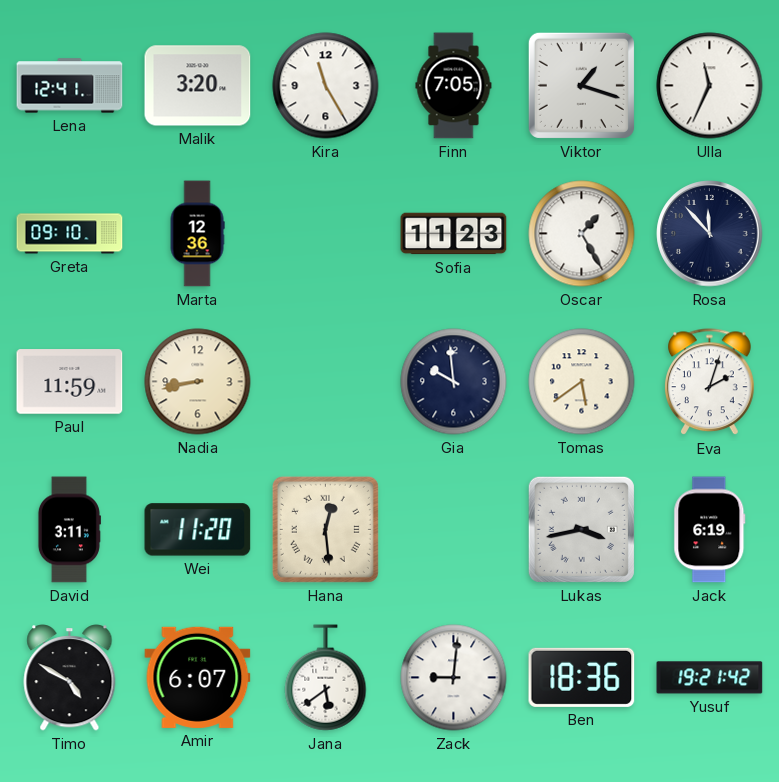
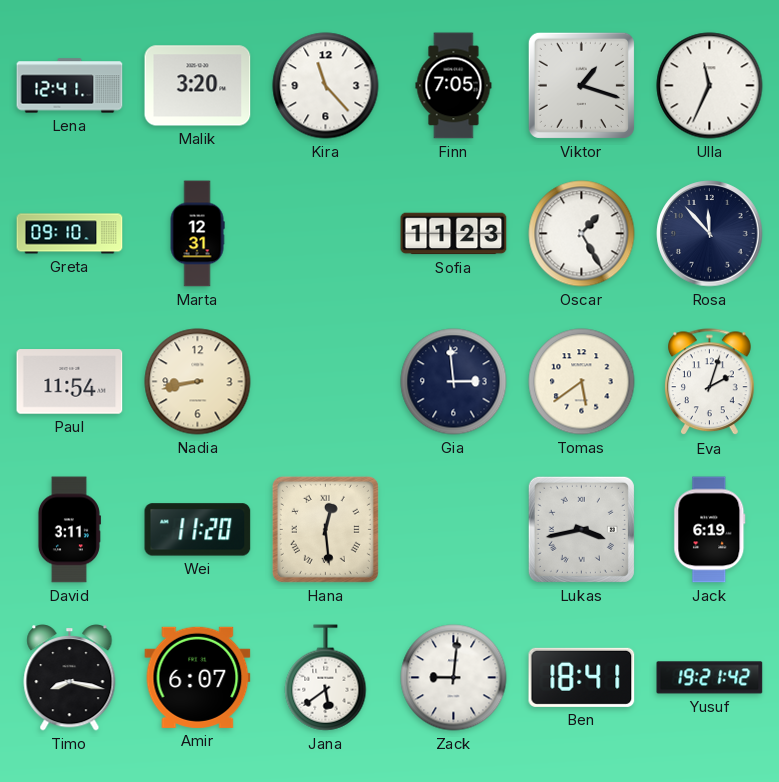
Kira: 11:25 -> 11:23
Marta: 12:36 -> 12:31
Paul: 11:59 -> 11:54
Gia: 9:59 -> 2:59
Timo: 4:50 -> 8:17
Ben: 18:36 -> 18:41
